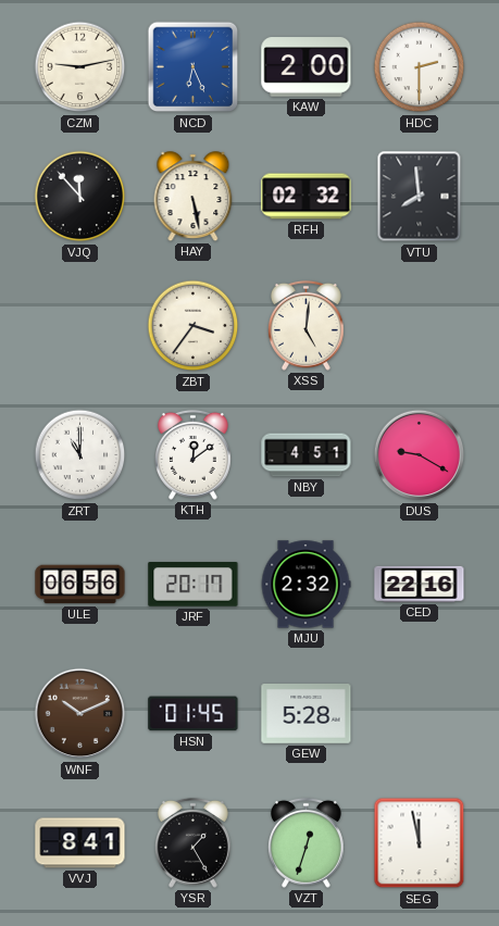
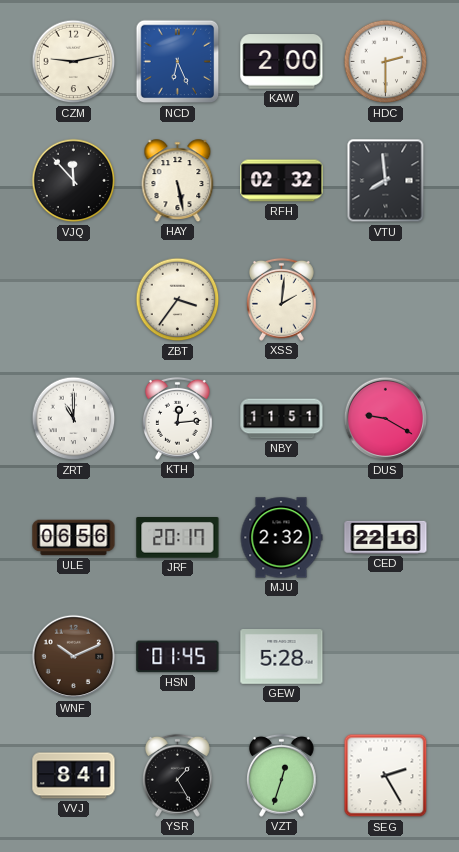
XSS: 5:01 -> 2:01
KTH: 12:09 -> 12:14
NBY: 4:51 -> 11:51
SEG: 11:58 -> 2:25
